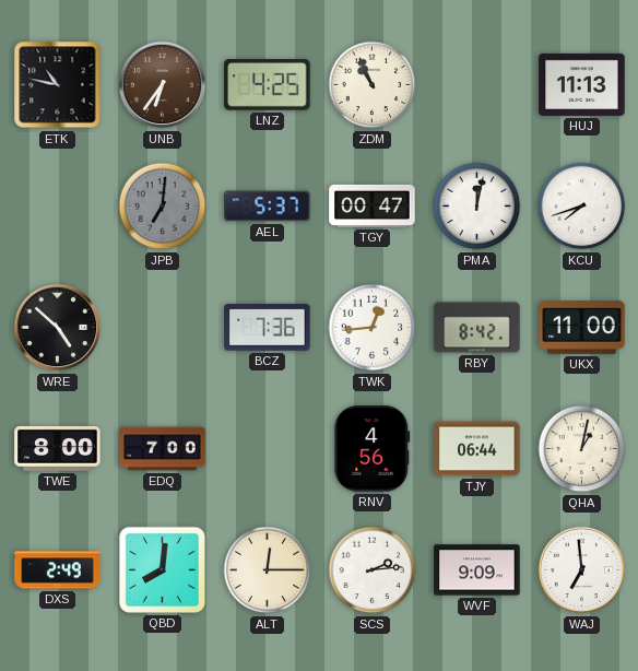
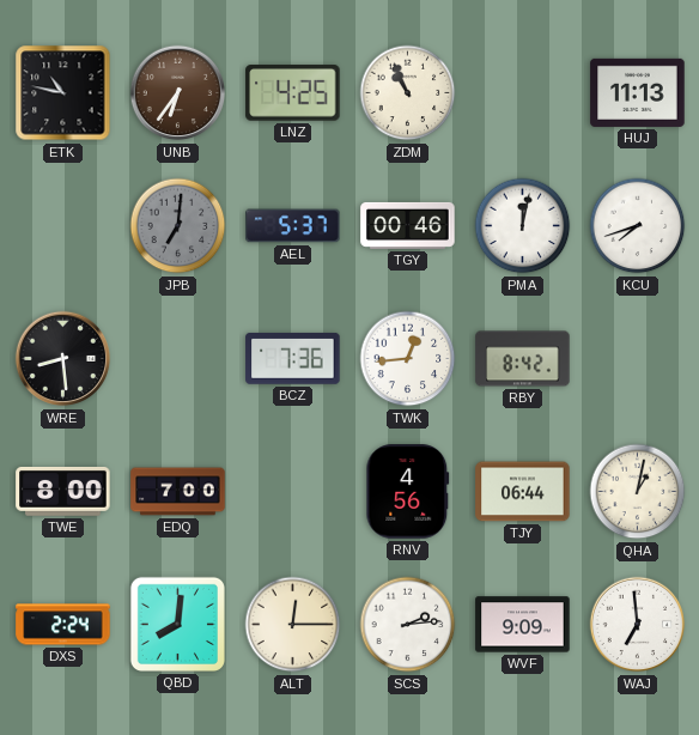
TGY: 00:47 -> 00:46
WRE: 4:52 -> 8:29
UKX: 11:00 -> none
DXS: 2:49 -> 2:24
